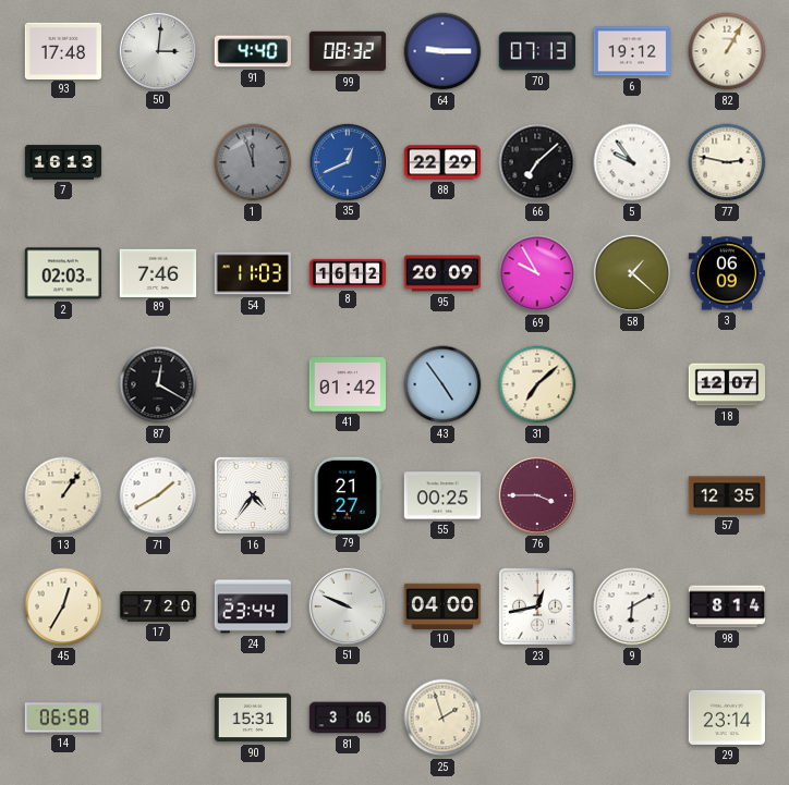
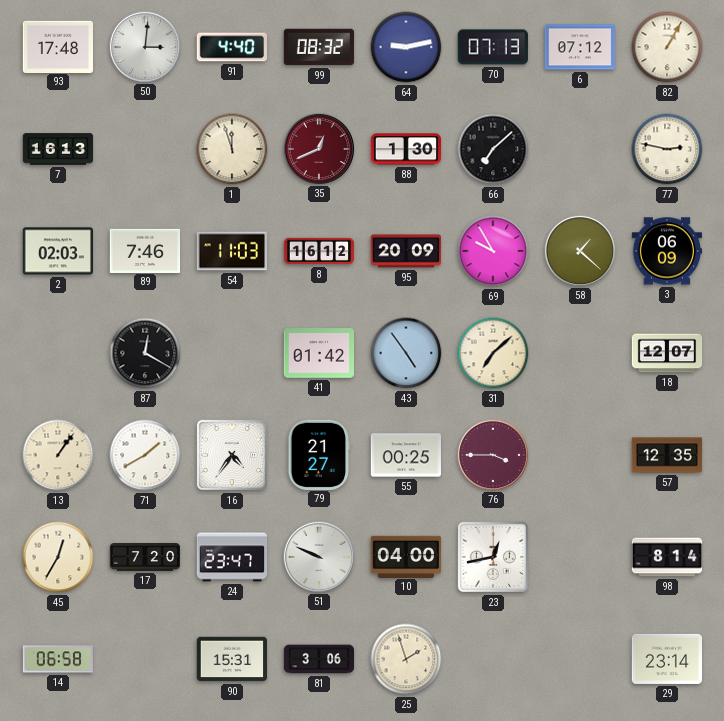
64: 9:15 -> 9:13
6: 19:12 -> 07:12
1 dial: grey -> cream
35 dial: blue -> burgundy
88: 22:29 -> 1:30
5: 9:54 -> none
24: 23:44 -> 23:47
9: 6:10 -> none
